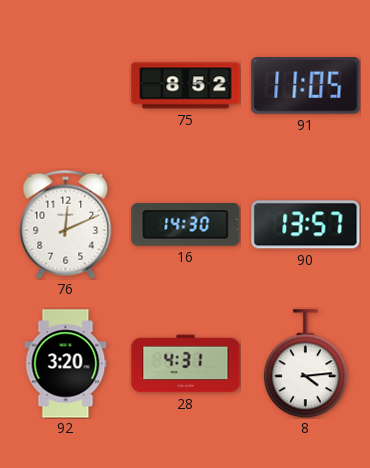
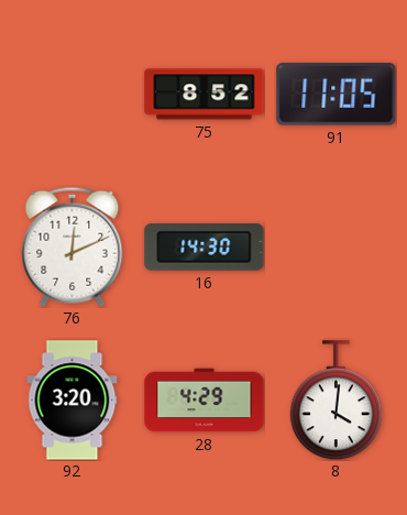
90: 13:57 -> none
28: 4:31 -> 4:29
8: 4:14 -> 4:01
